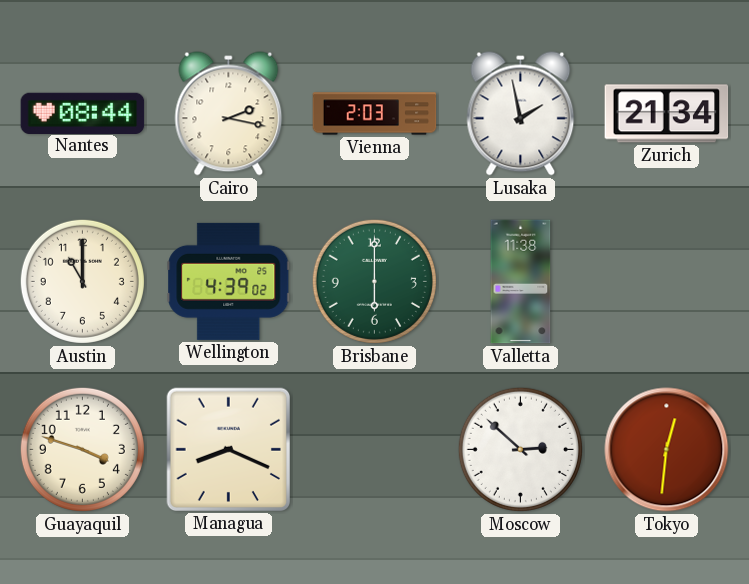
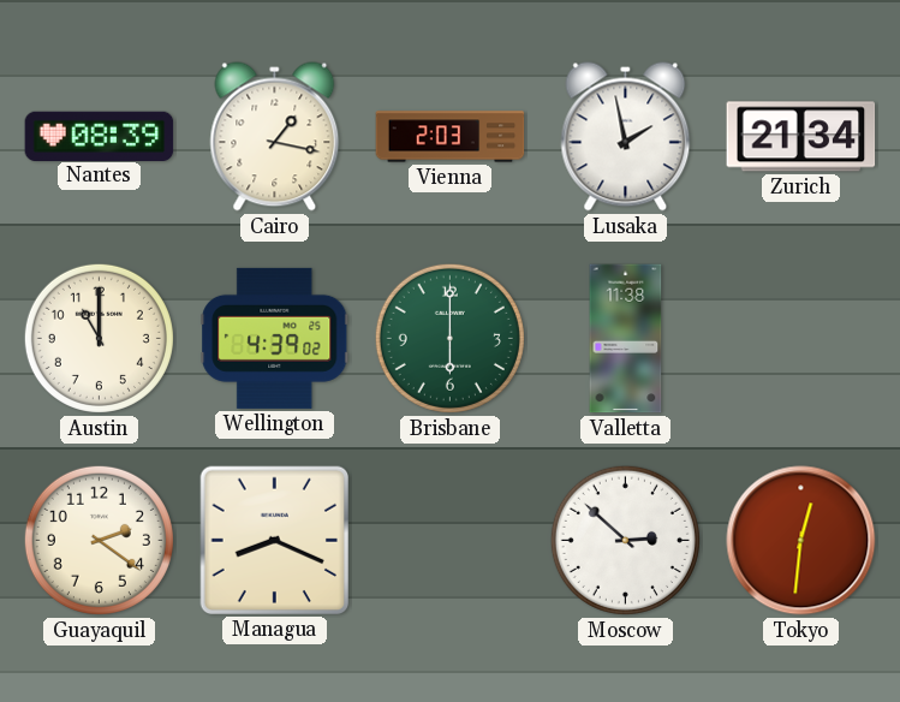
Nantes: 08:44 -> 08:39
Cairo: 2:17 -> 1:17
Guayaquil: 3:48 -> 2:21
